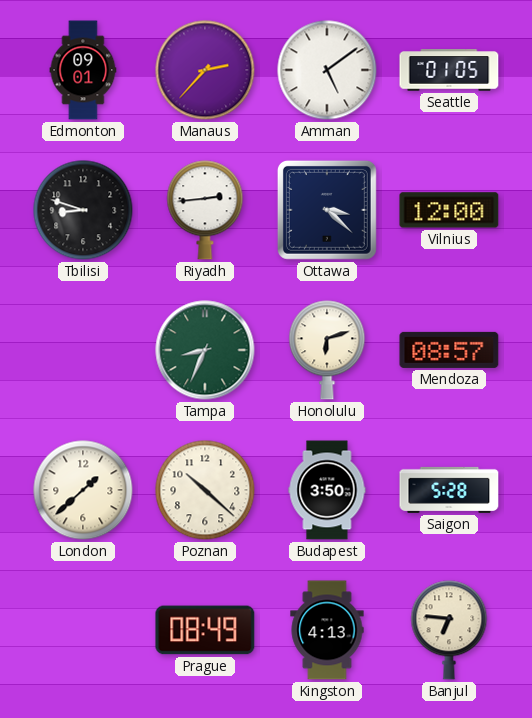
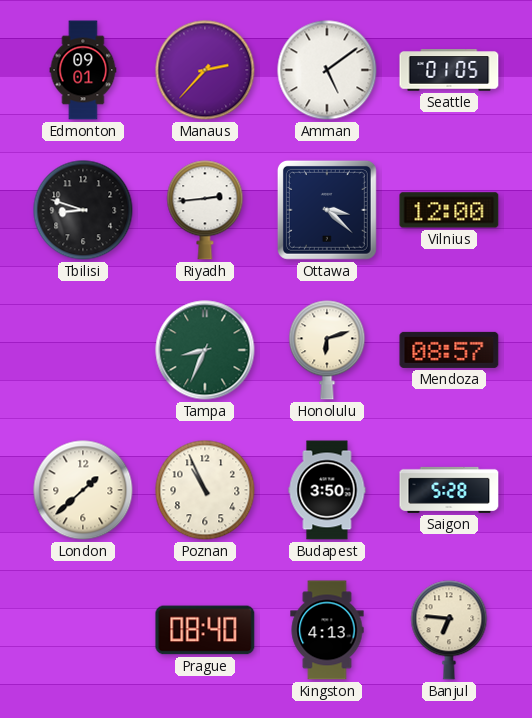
Poznan: 10:22 -> 10:56
Prague: 08:49 -> 08:40
